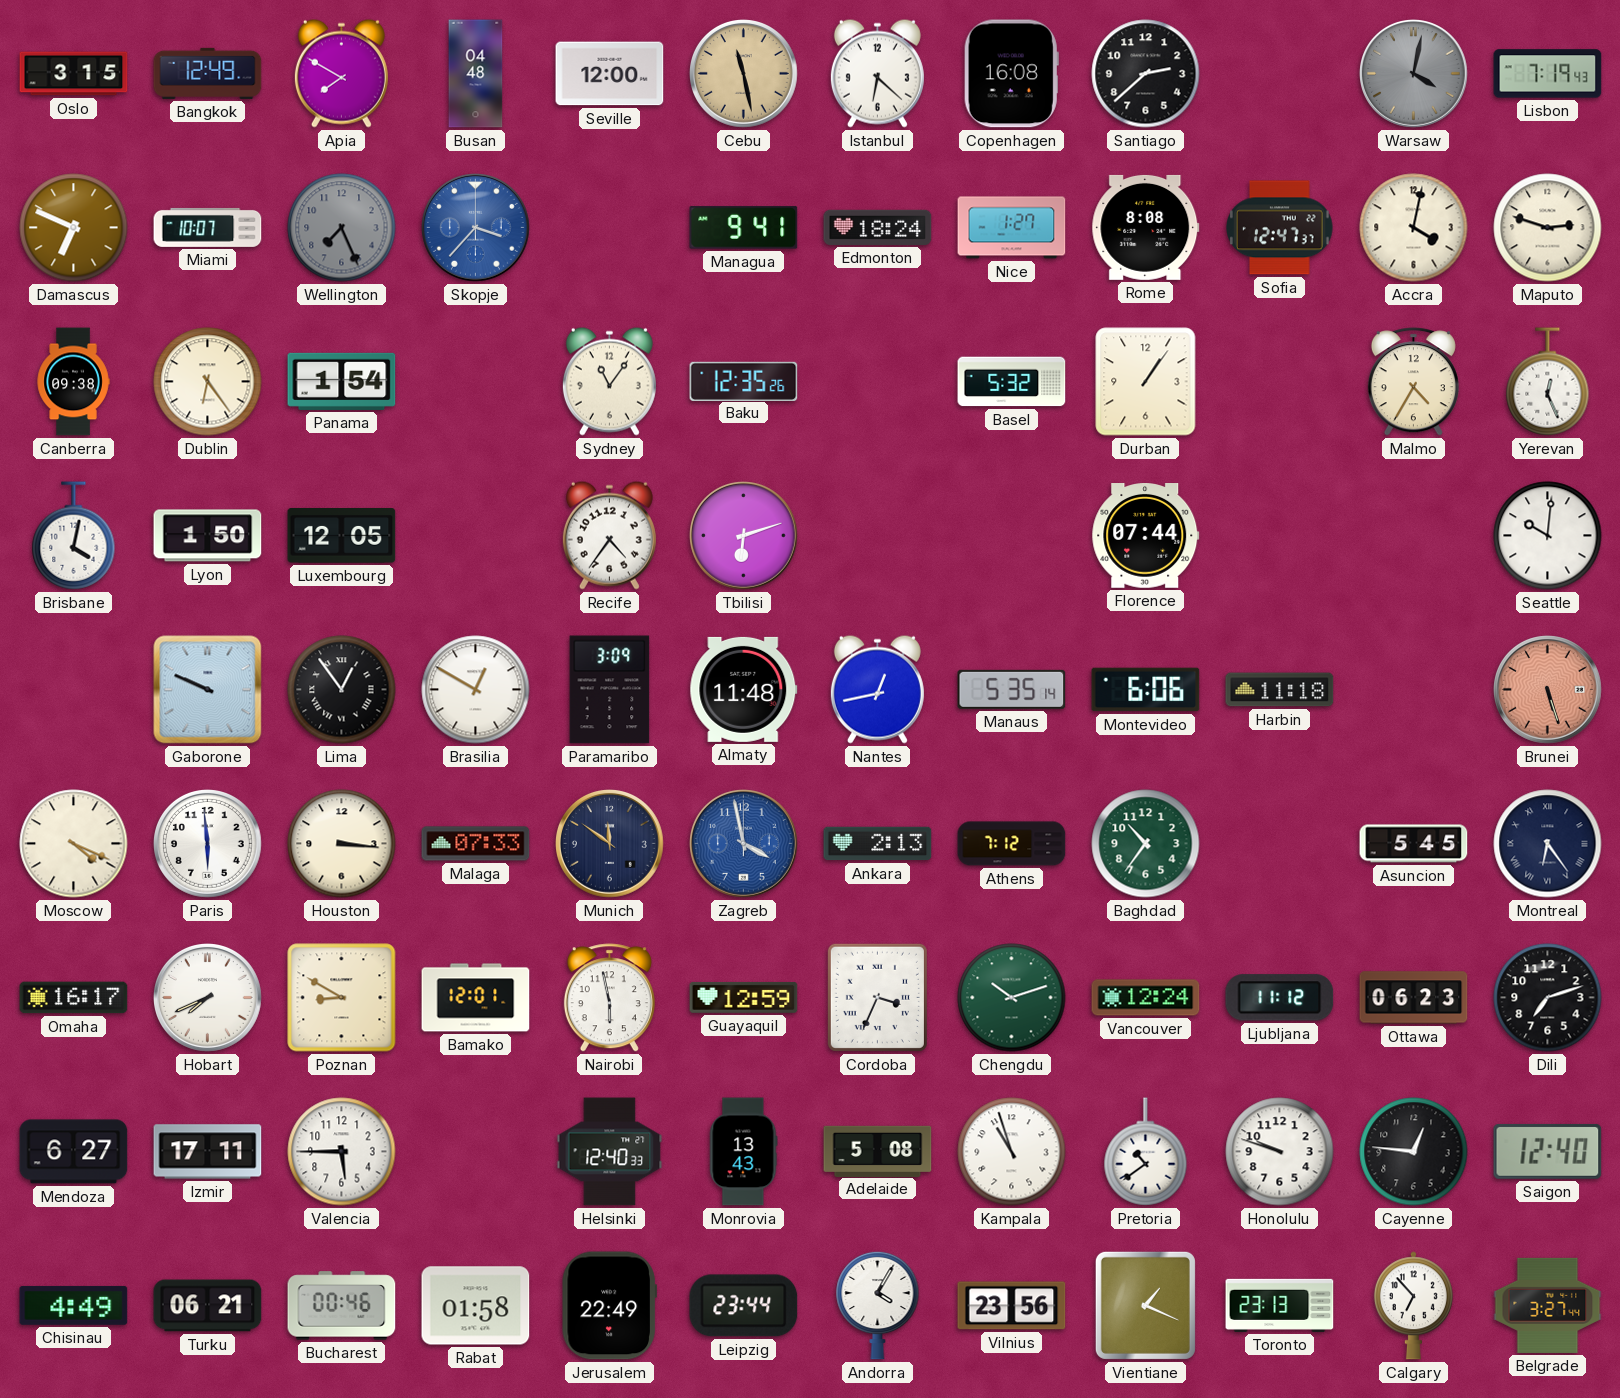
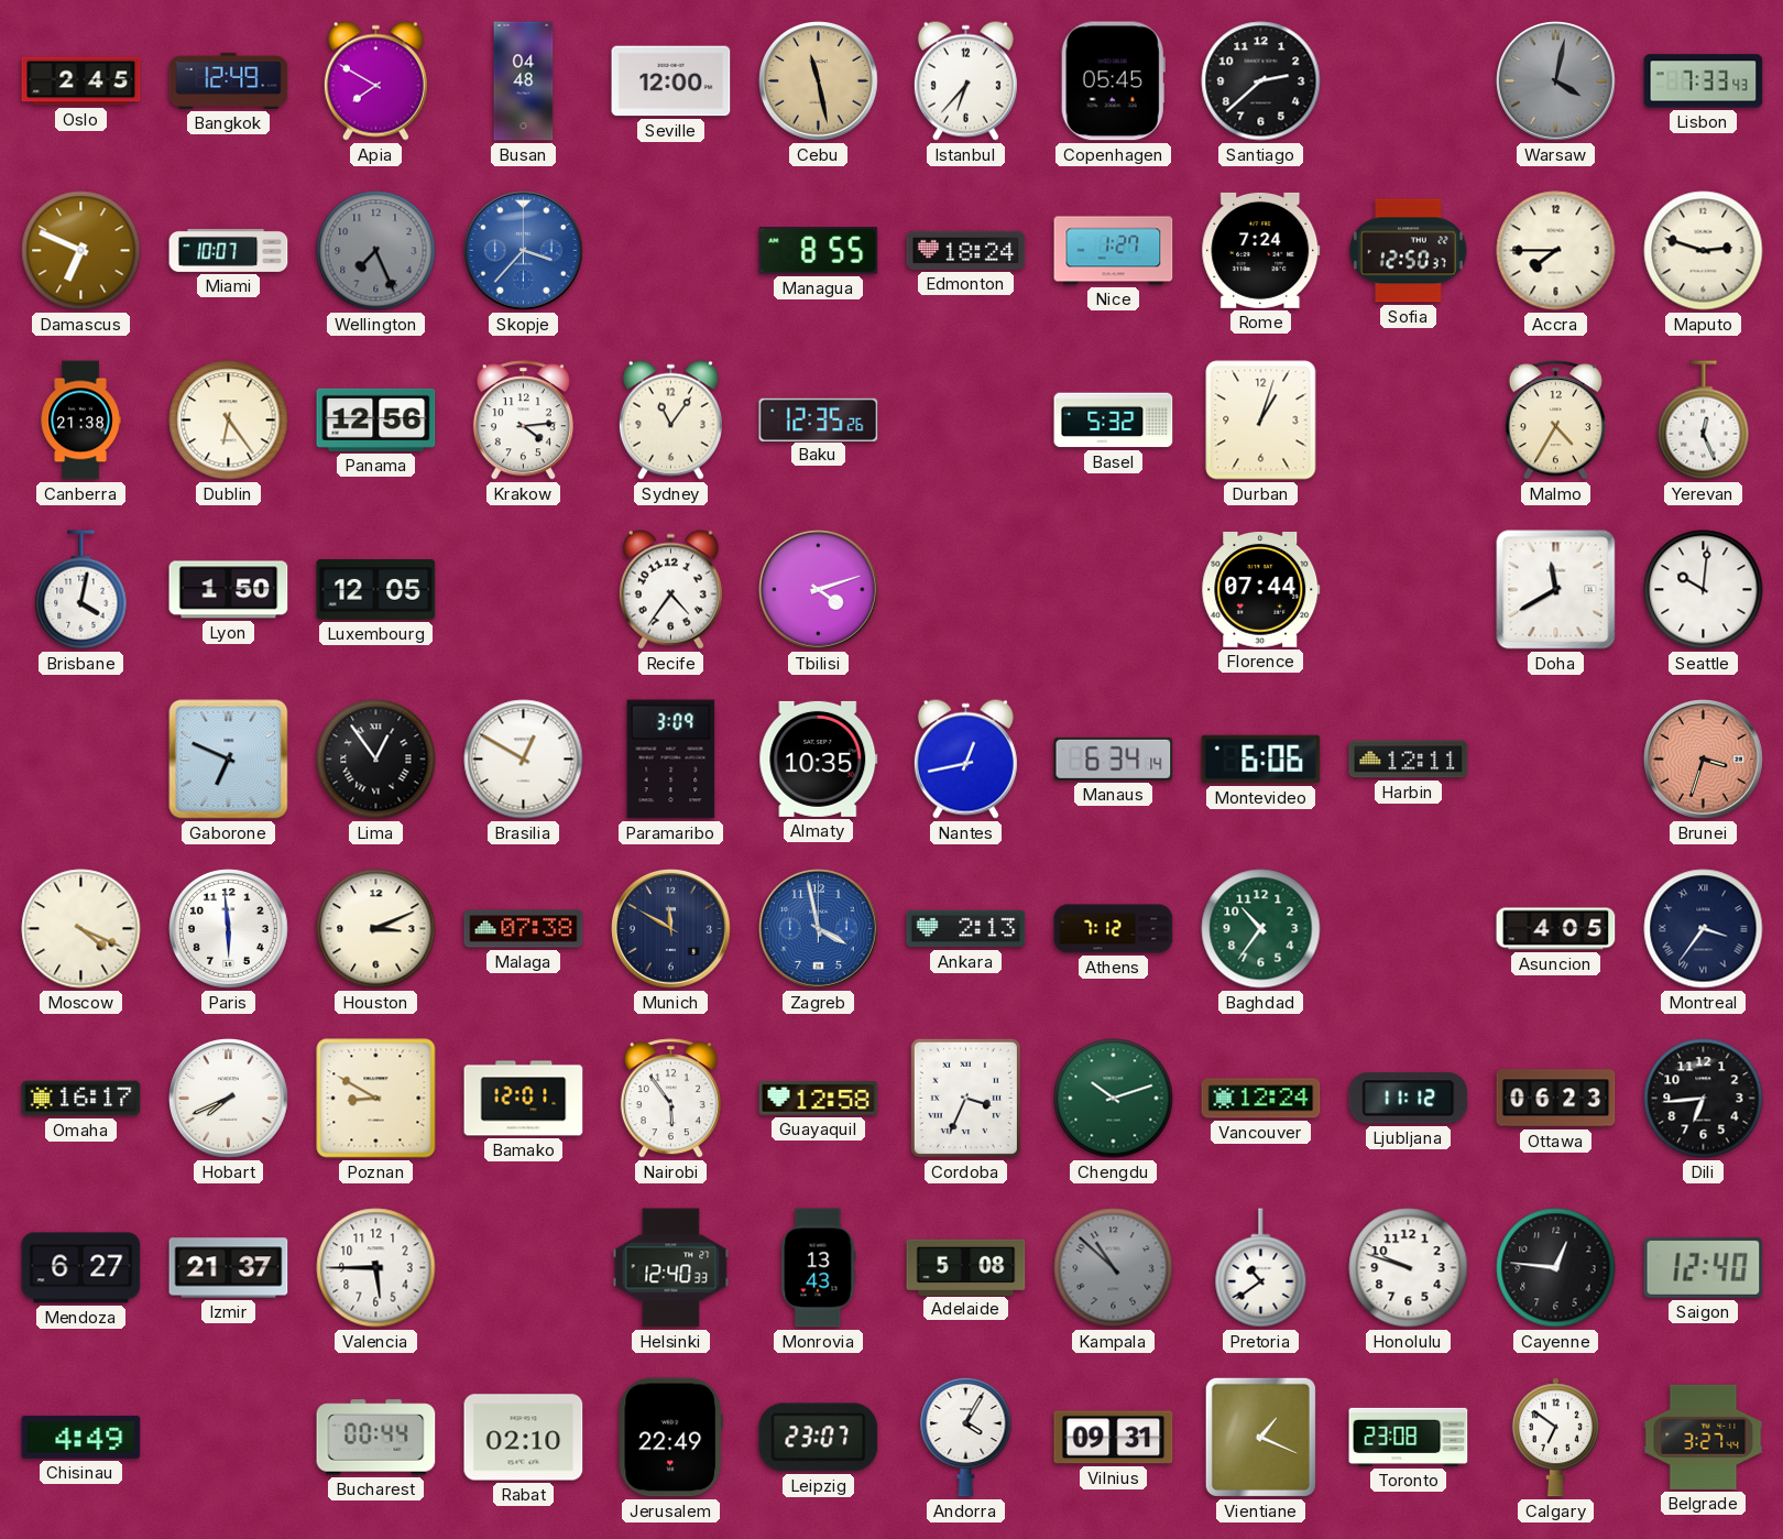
Oslo: 3:15 -> 2:45
Istanbul: 6:22 -> 6:37
Copenhagen: 16:08 -> 05:45
Lisbon: 7:19 -> 7:33
Managua: 9:41 -> 8:55
Rome: 8:08 -> 7:24
Sofia: 12:47 -> 12:50
Accra: 4:02 -> 7:45
Canberra: 09:38 -> 21:38
Panama: 1:54 -> 12:56
Krakow: none -> 4:14
Durban: 1:06 -> 1:03
Tbilisi: 6:12 -> 4:12
Doha: none -> 11:40
Gaborone: 9:49 -> 6:49
Almaty: 11:48 -> 10:35
Manaus: 5:35 -> 6:34
Harbin: 11:18 -> 12:11
Brunei: 5:27 -> 3:33
Houston: 3:16 -> 3:11
Malaga: 07:33 -> 07:38
Munich: 11:51 -> 11:50
Asuncion: 5:45 -> 4:05
Montreal: 6:24 -> 3:36
Nairobi: 5:58 -> 5:54
Guayaquil: 12:59 -> 12:58
Dili: 7:12 -> 6:44
Izmir: 17:11 -> 21:37
Kampala: 10:57 -> 10:52
Kampala dial: white -> grey
Turku: 06:21 -> none
Bucharest: 00:46 -> 00:44
Rabat: 01:58 -> 02:10
Leipzig: 23:44 -> 23:07
Vilnius: 23:56 -> 09:31
Toronto: 23:13 -> 23:08
Calgary: 6:53 -> 6:51
